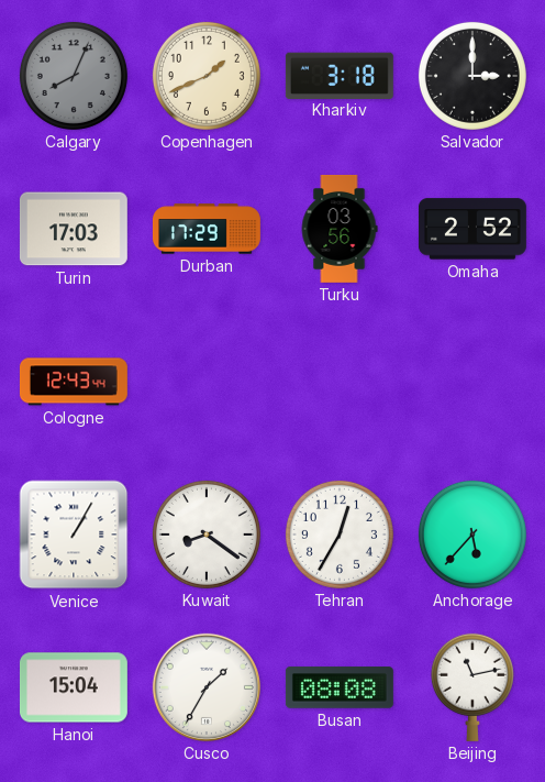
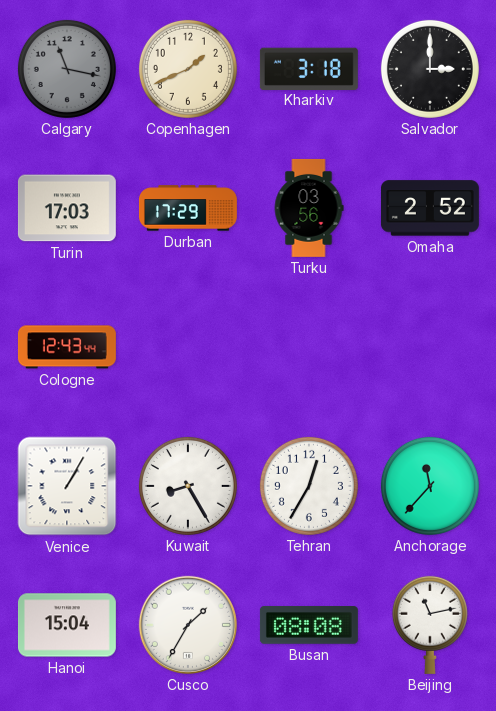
Calgary: 8:04 -> 11:17
Kuwait: 8:21 -> 8:25
Anchorage: 5:37 -> 11:37
